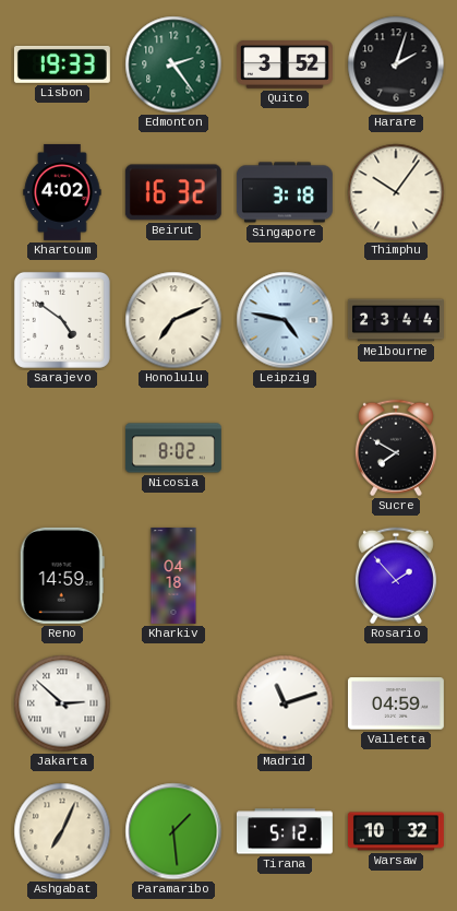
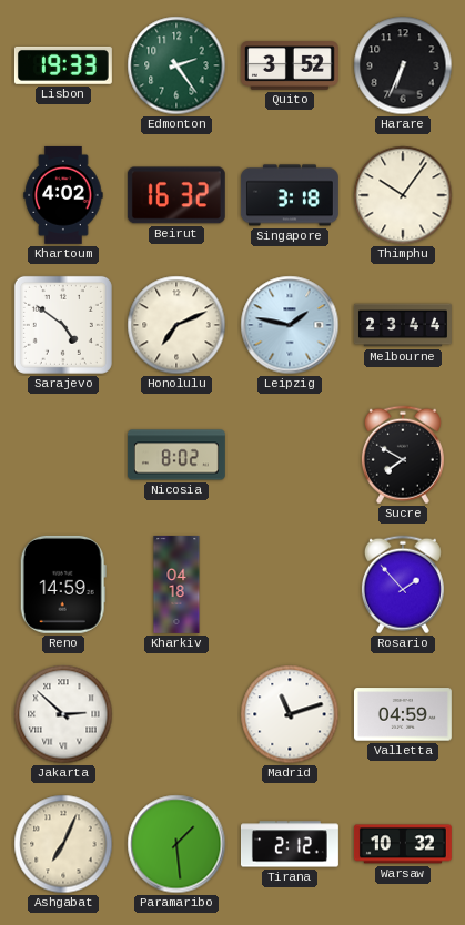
Harare: 2:03 -> 6:34
Leipzig: 4:47 -> 1:47
Tirana: 5:12 -> 2:12
